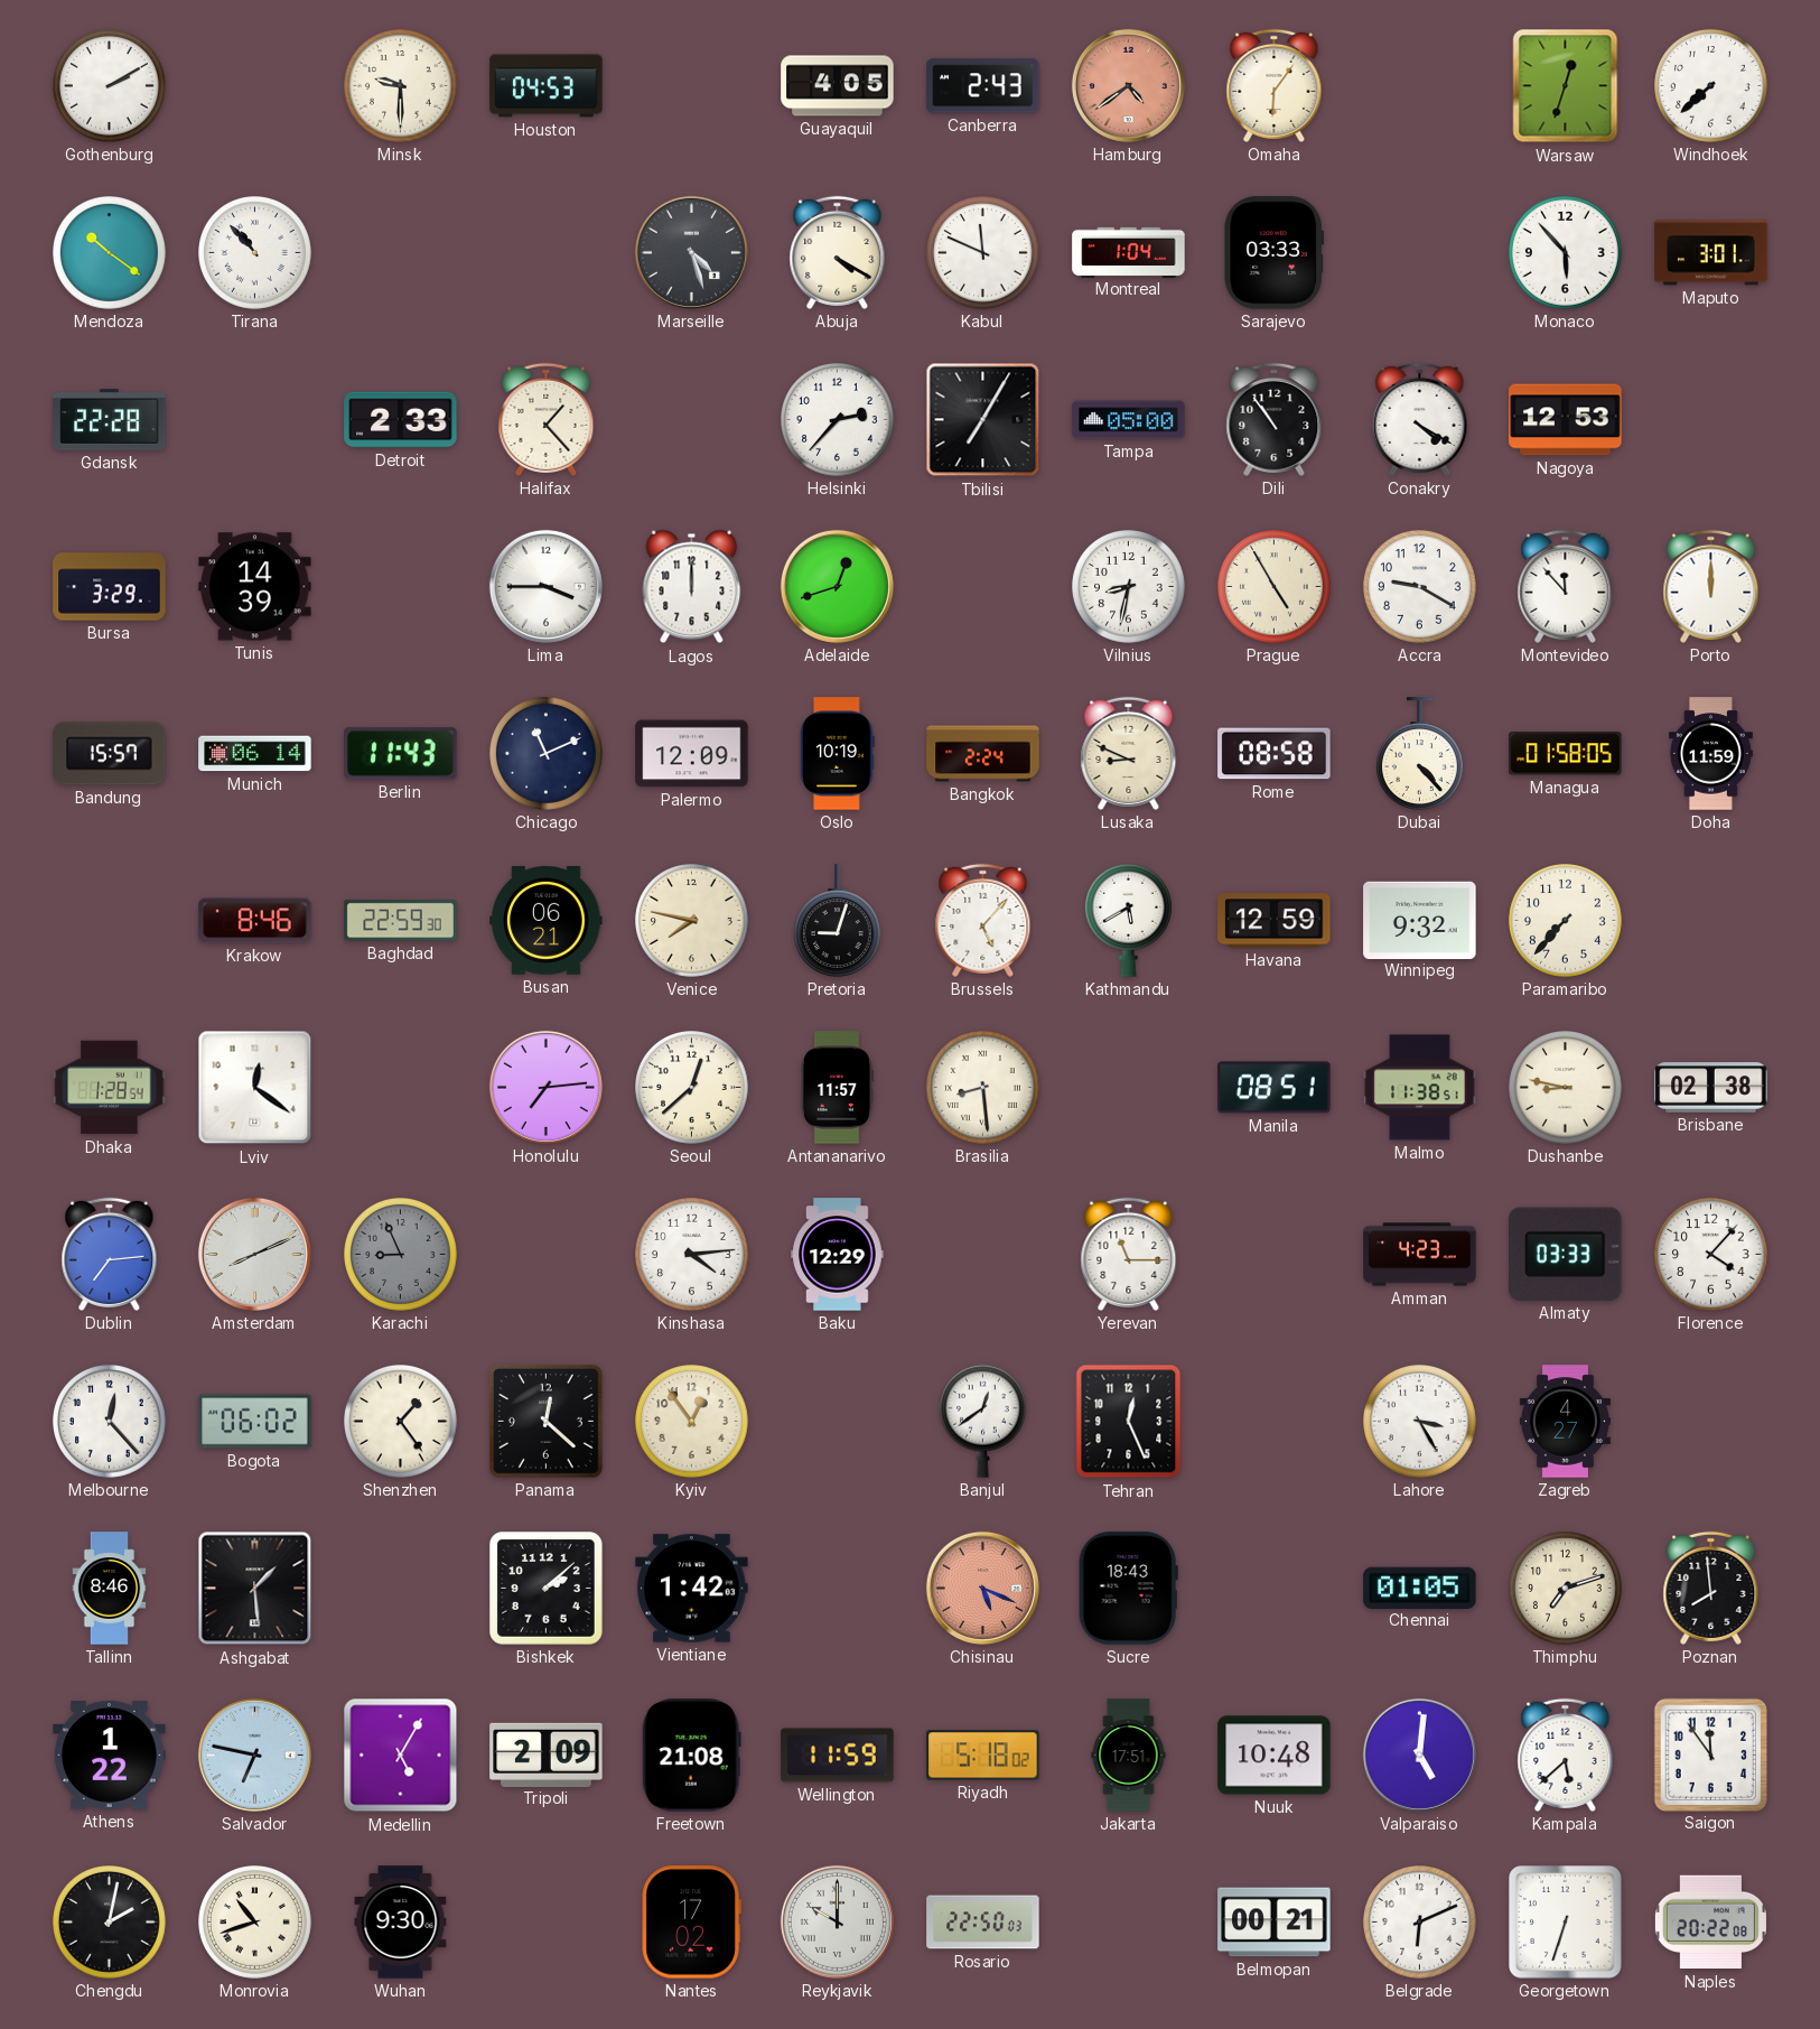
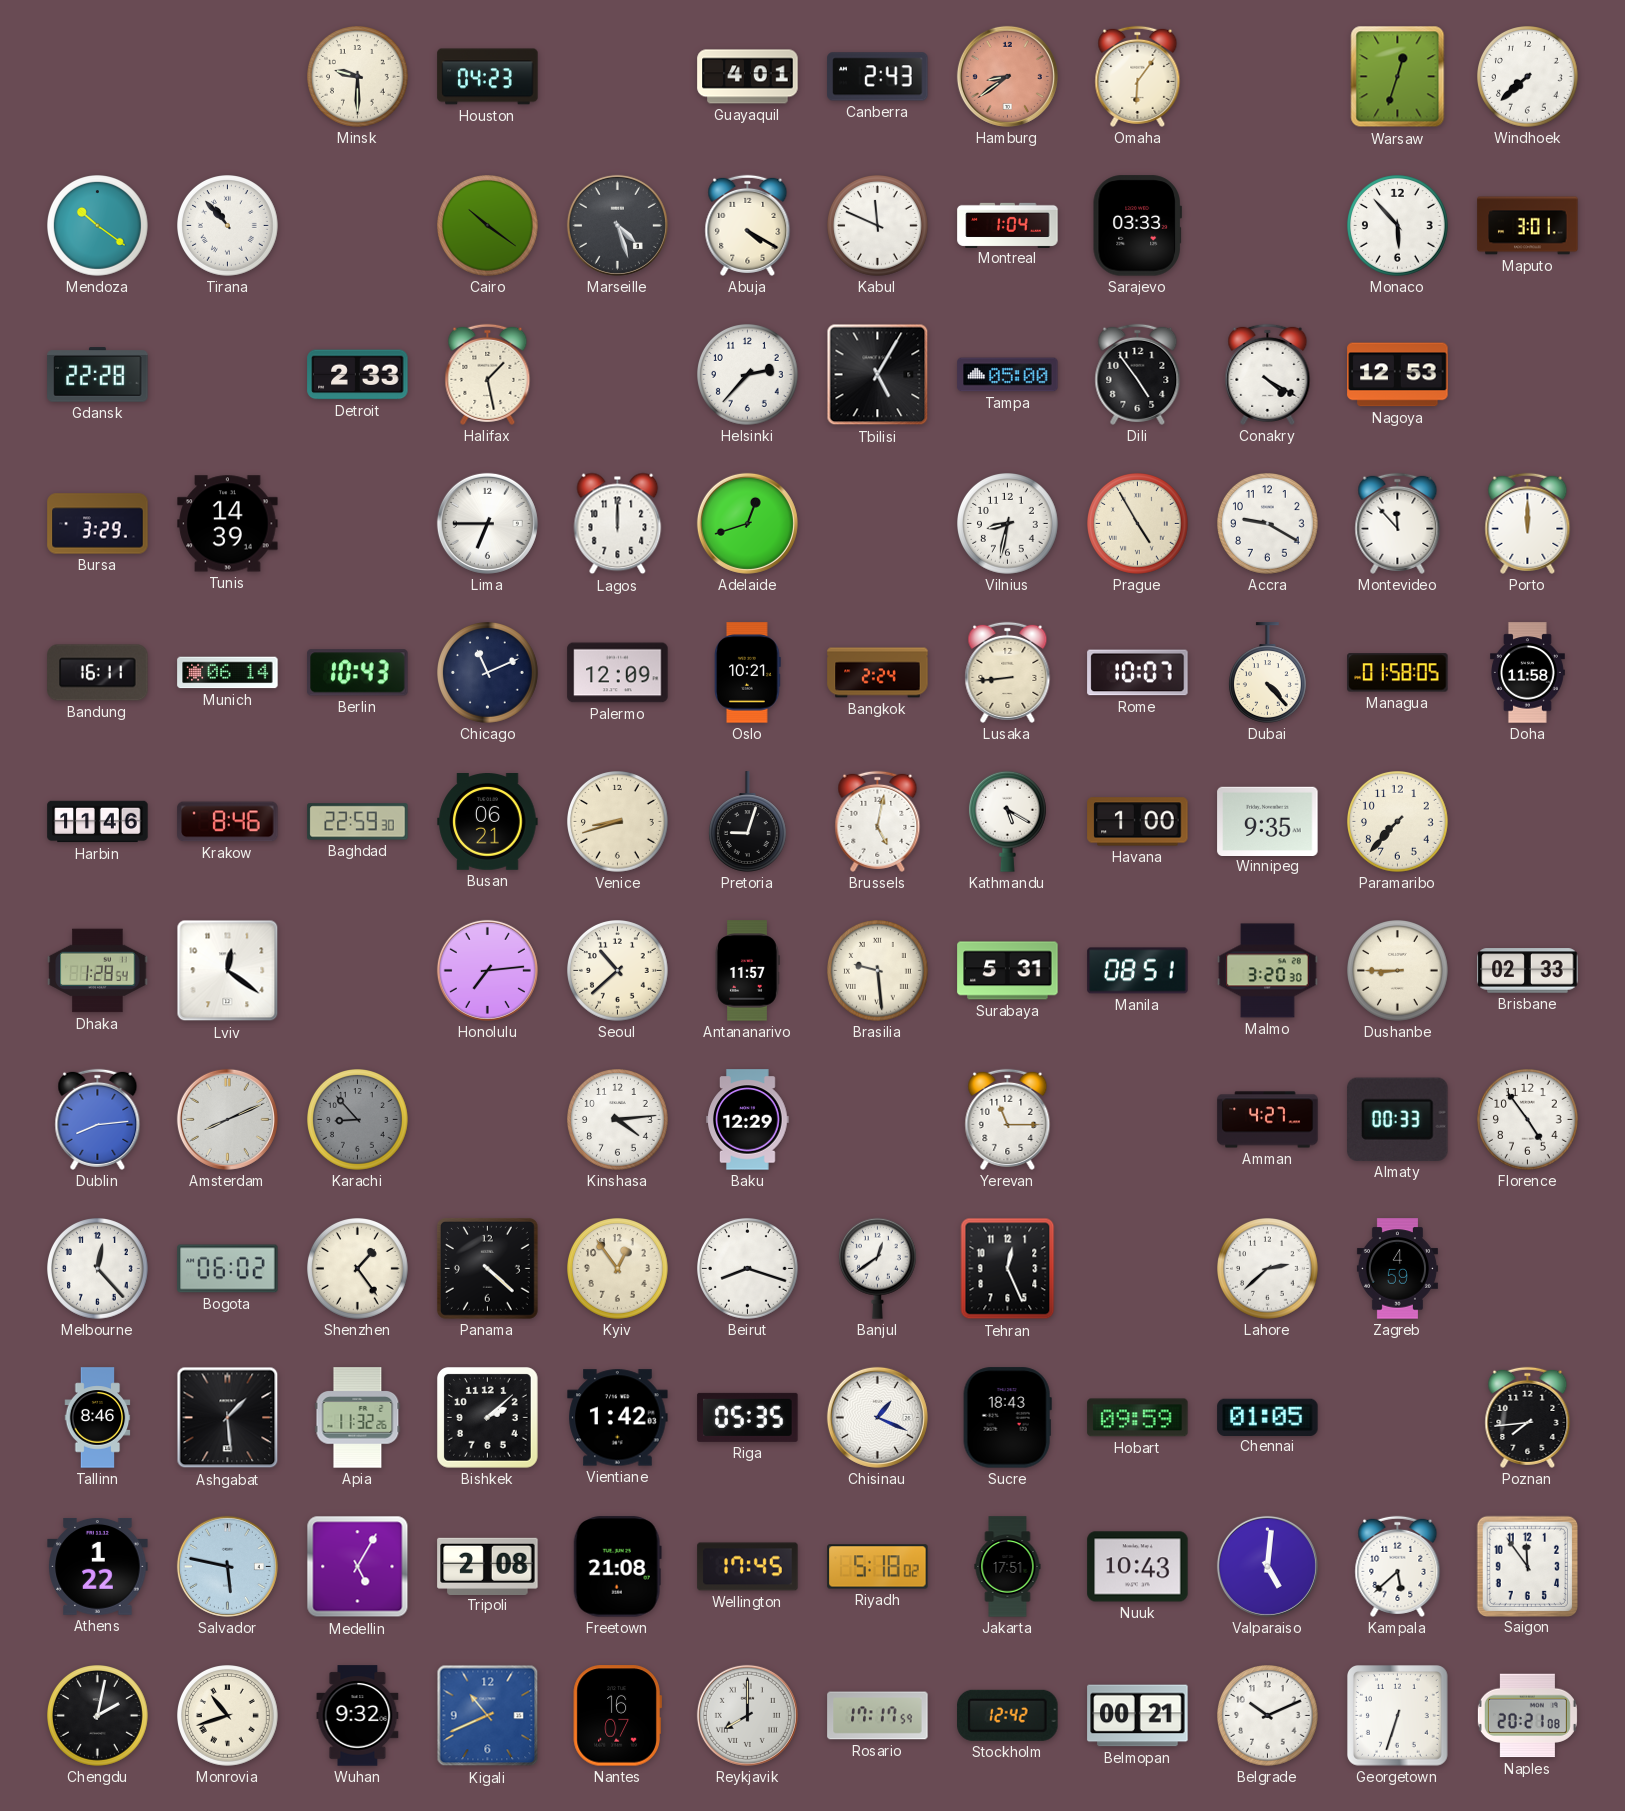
Gothenburg: 2:10 -> none
Houston: 04:53 -> 04:23
Guayaquil: 4:05 -> 4:01
Hamburg: 4:39 -> 8:39
Cairo: none -> 10:21
Halifax: 1:23 -> 1:28
Tbilisi: 7:05 -> 5:05
Dili: 10:54 -> 4:54
Lima: 3:45 -> 6:45
Bandung: 15:57 -> 16:11
Berlin: 11:43 -> 10:43
Oslo: 10:19 -> 10:21
Lusaka: 8:49 -> 8:44
Rome: 08:58 -> 10:07
Doha: 11:59 -> 11:58
Harbin: none -> 11:46
Venice: 7:47 -> 8:42
Brussels: 5:07 -> 5:02
Kathmandu: 5:40 -> 5:20
Havana: 12:59 -> 1:00
Winnipeg: 9:32 -> 9:35
Seoul: 12:38 -> 10:38
Brasilia: 8:29 -> 9:29
Surabaya: none -> 5:31
Malmo: 11:38 -> 3:20
Dushanbe: 8:47 -> 8:45
Brisbane: 02:38 -> 02:33
Dublin: 7:14 -> 8:14
Karachi: 8:56 -> 8:53
Amman: 4:23 -> 4:27
Almaty: 03:33 -> 00:33
Florence: 4:07 -> 4:54
Panama: 12:22 -> 4:22
Beirut: none -> 8:18
Lahore: 3:25 -> 2:38
Zagreb: 4:27 -> 4:59
Apia: none -> 11:32
Riga: none -> 05:35
Chisinau: 5:19 -> 1:19
Chisinau dial: salmon -> white
Hobart: none -> 09:59
Thimphu: 7:12 -> none
Poznan: 7:59 -> 7:44
Salvador: 6:47 -> 5:47
Tripoli: 2:09 -> 2:08
Wellington: 11:59 -> 17:45
Nuuk: 10:48 -> 10:43
Wuhan: 9:30 -> 9:32
Kigali: none -> 10:41
Nantes: 17:02 -> 16:07
Reykjavik: 10:00 -> 8:00
Rosario: 22:50 -> 17:17
Stockholm: none -> 12:42
Belgrade: 6:11 -> 10:11
Naples: 20:22 -> 20:21
